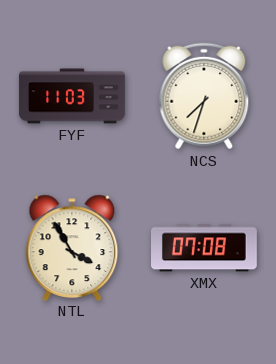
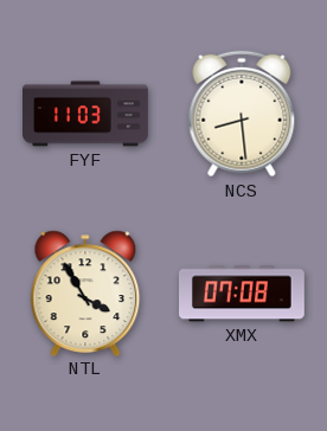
NCS: 7:33 -> 8:29
